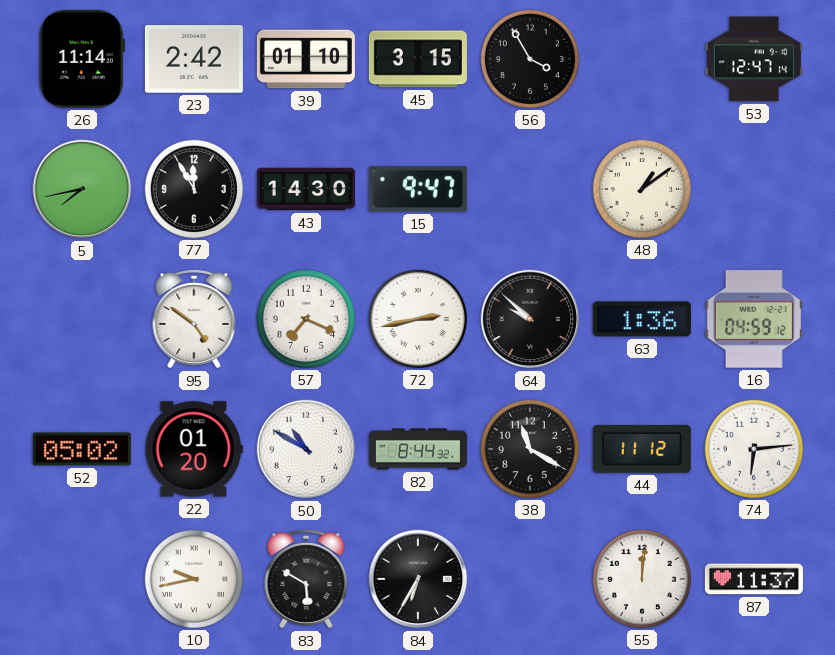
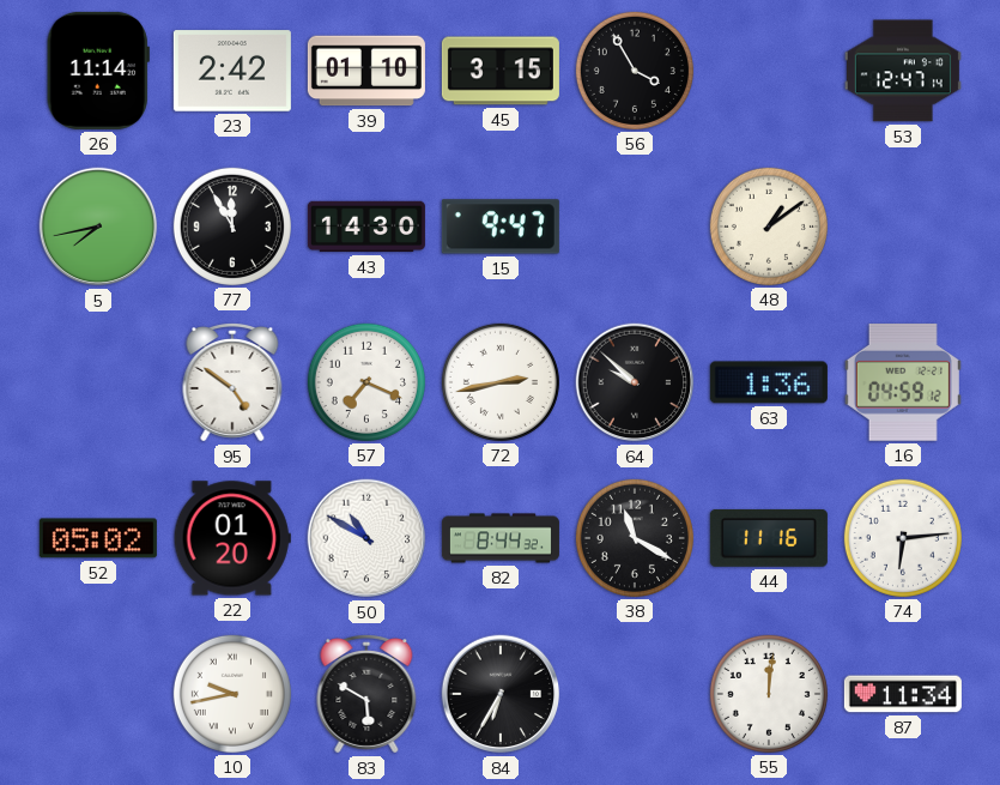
44: 11:12 -> 11:16
87: 11:37 -> 11:34
